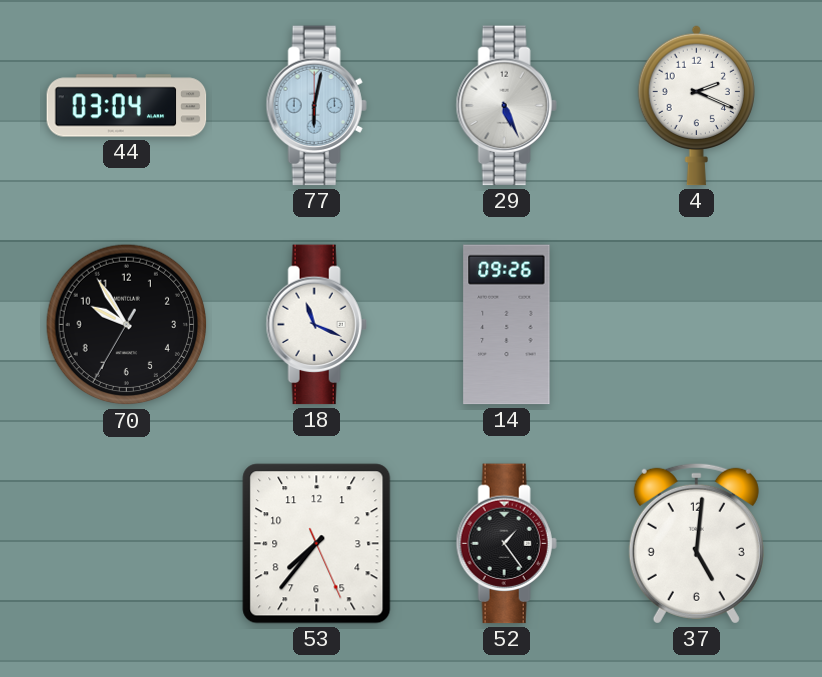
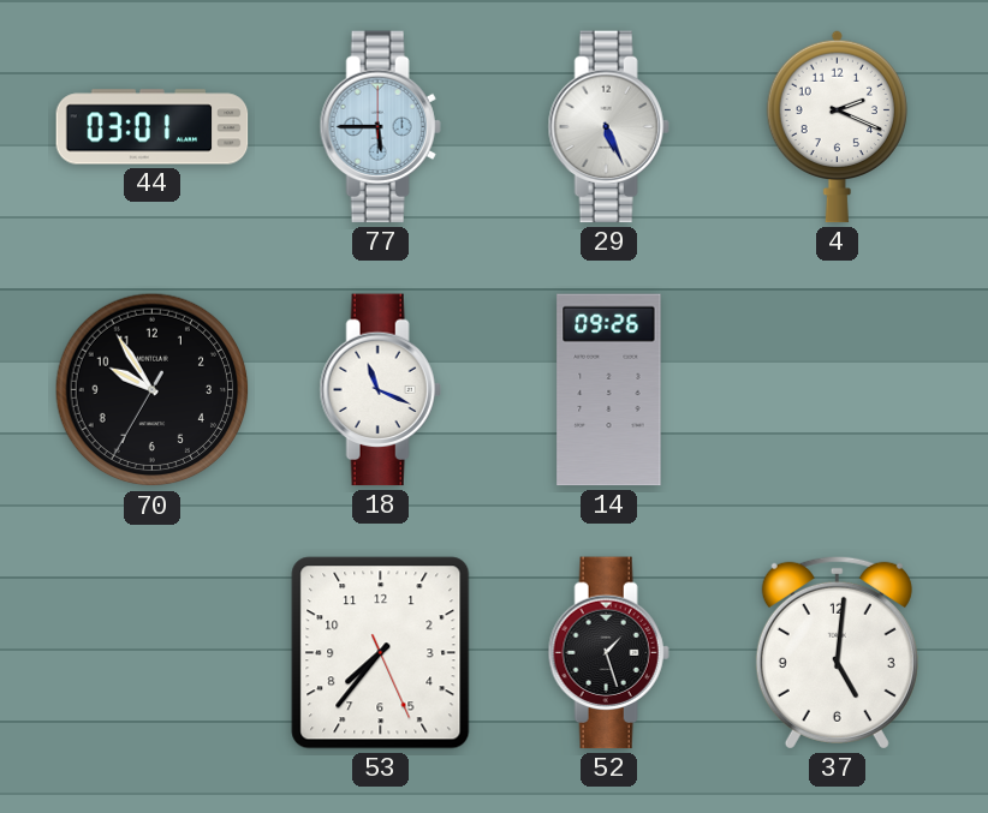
44: 03:04 -> 03:01
77: 6:02 -> 5:45
52: 1:24 -> 1:27
